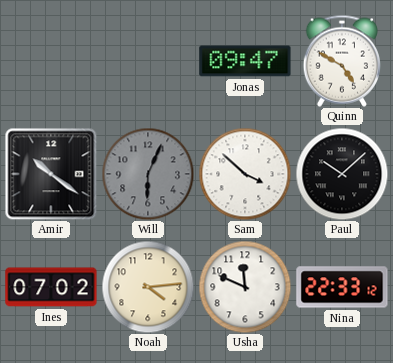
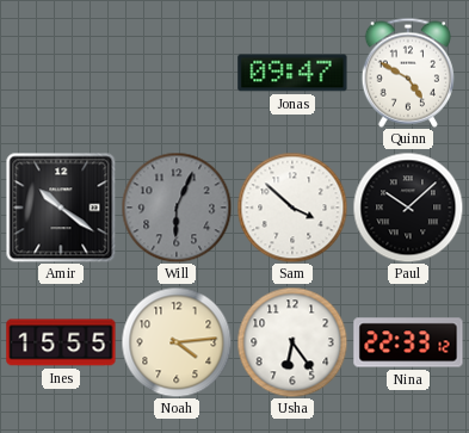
Ines: 07:02 -> 15:55
Usha: 11:49 -> 6:24
